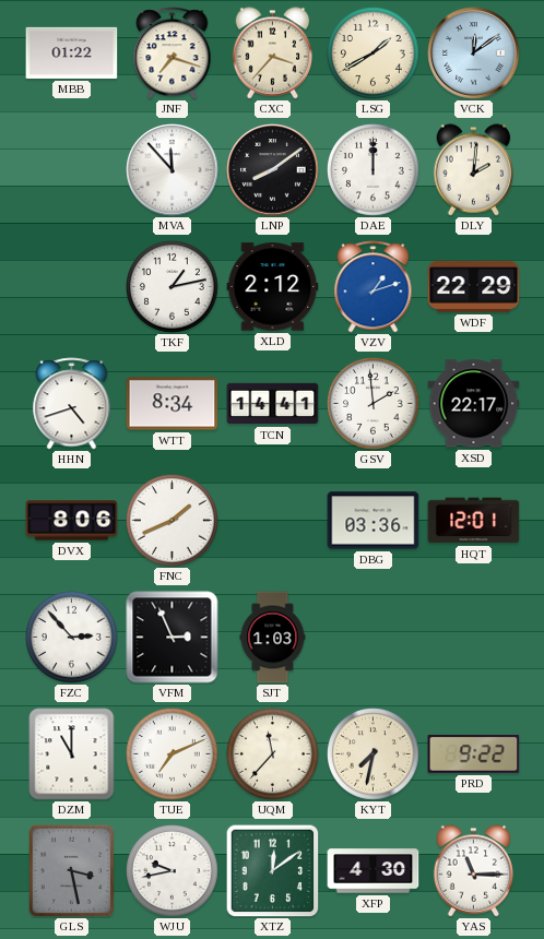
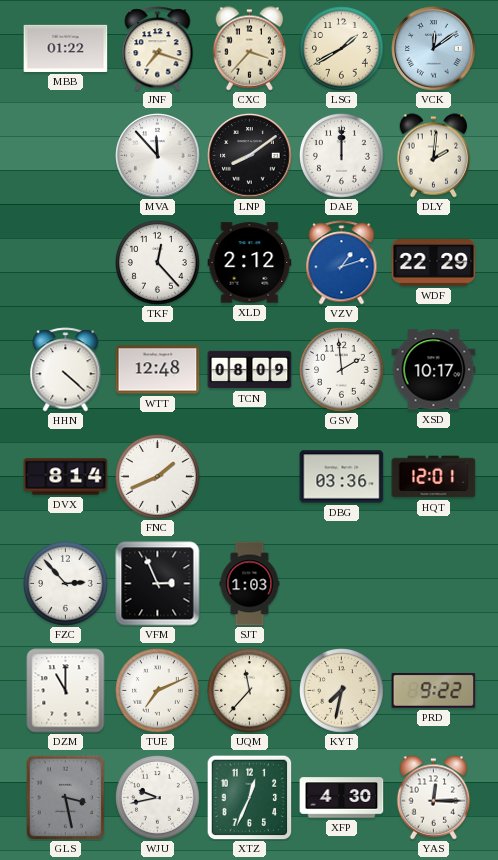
TKF: 1:13 -> 12:23
HHN: 4:42 -> 4:22
WTT: 8:34 -> 12:48
TCN: 14:41 -> 08:09
XSD: 22:17 -> 10:17
DVX: 8:06 -> 8:14
XTZ: 12:09 -> 12:34
YAS: 11:15 -> 12:15
